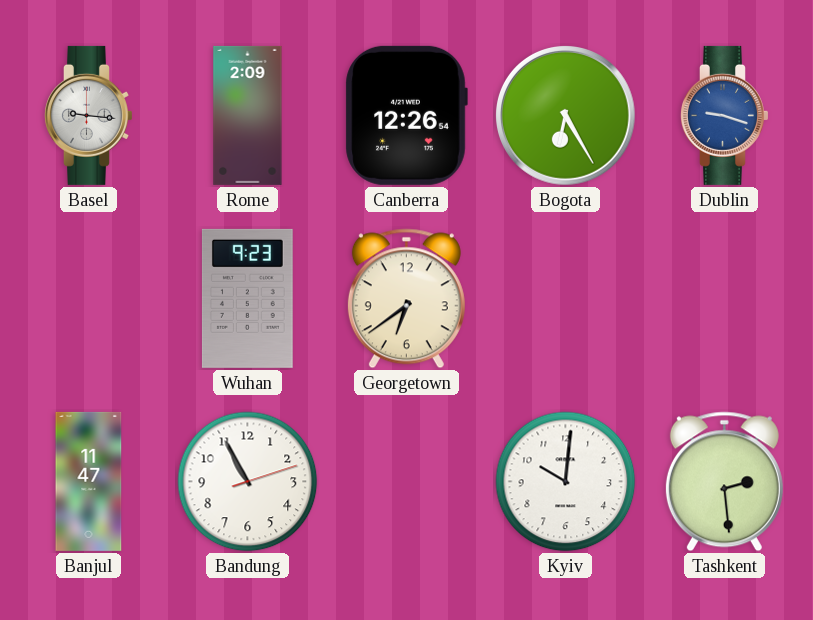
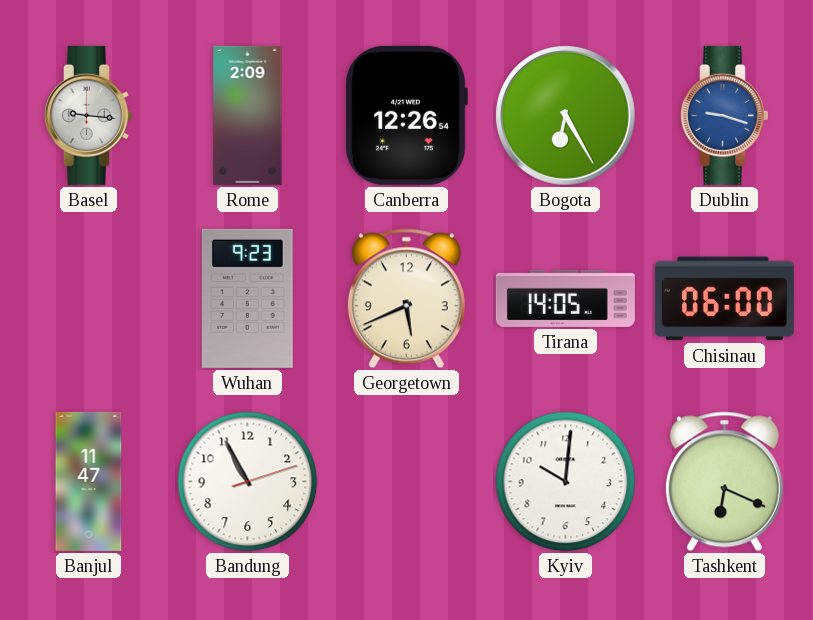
Georgetown: 6:39 -> 5:41
Tirana: none -> 14:05
Chisinau: none -> 06:00
Tashkent: 2:29 -> 6:19
